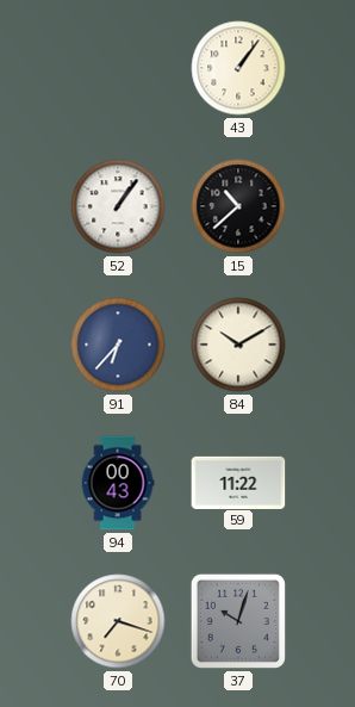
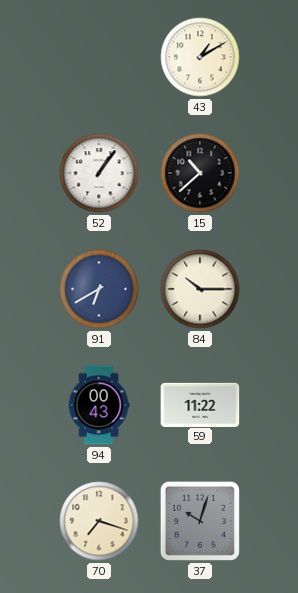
43: 1:06 -> 1:10
91: 6:37 -> 6:40
84: 10:10 -> 10:15
